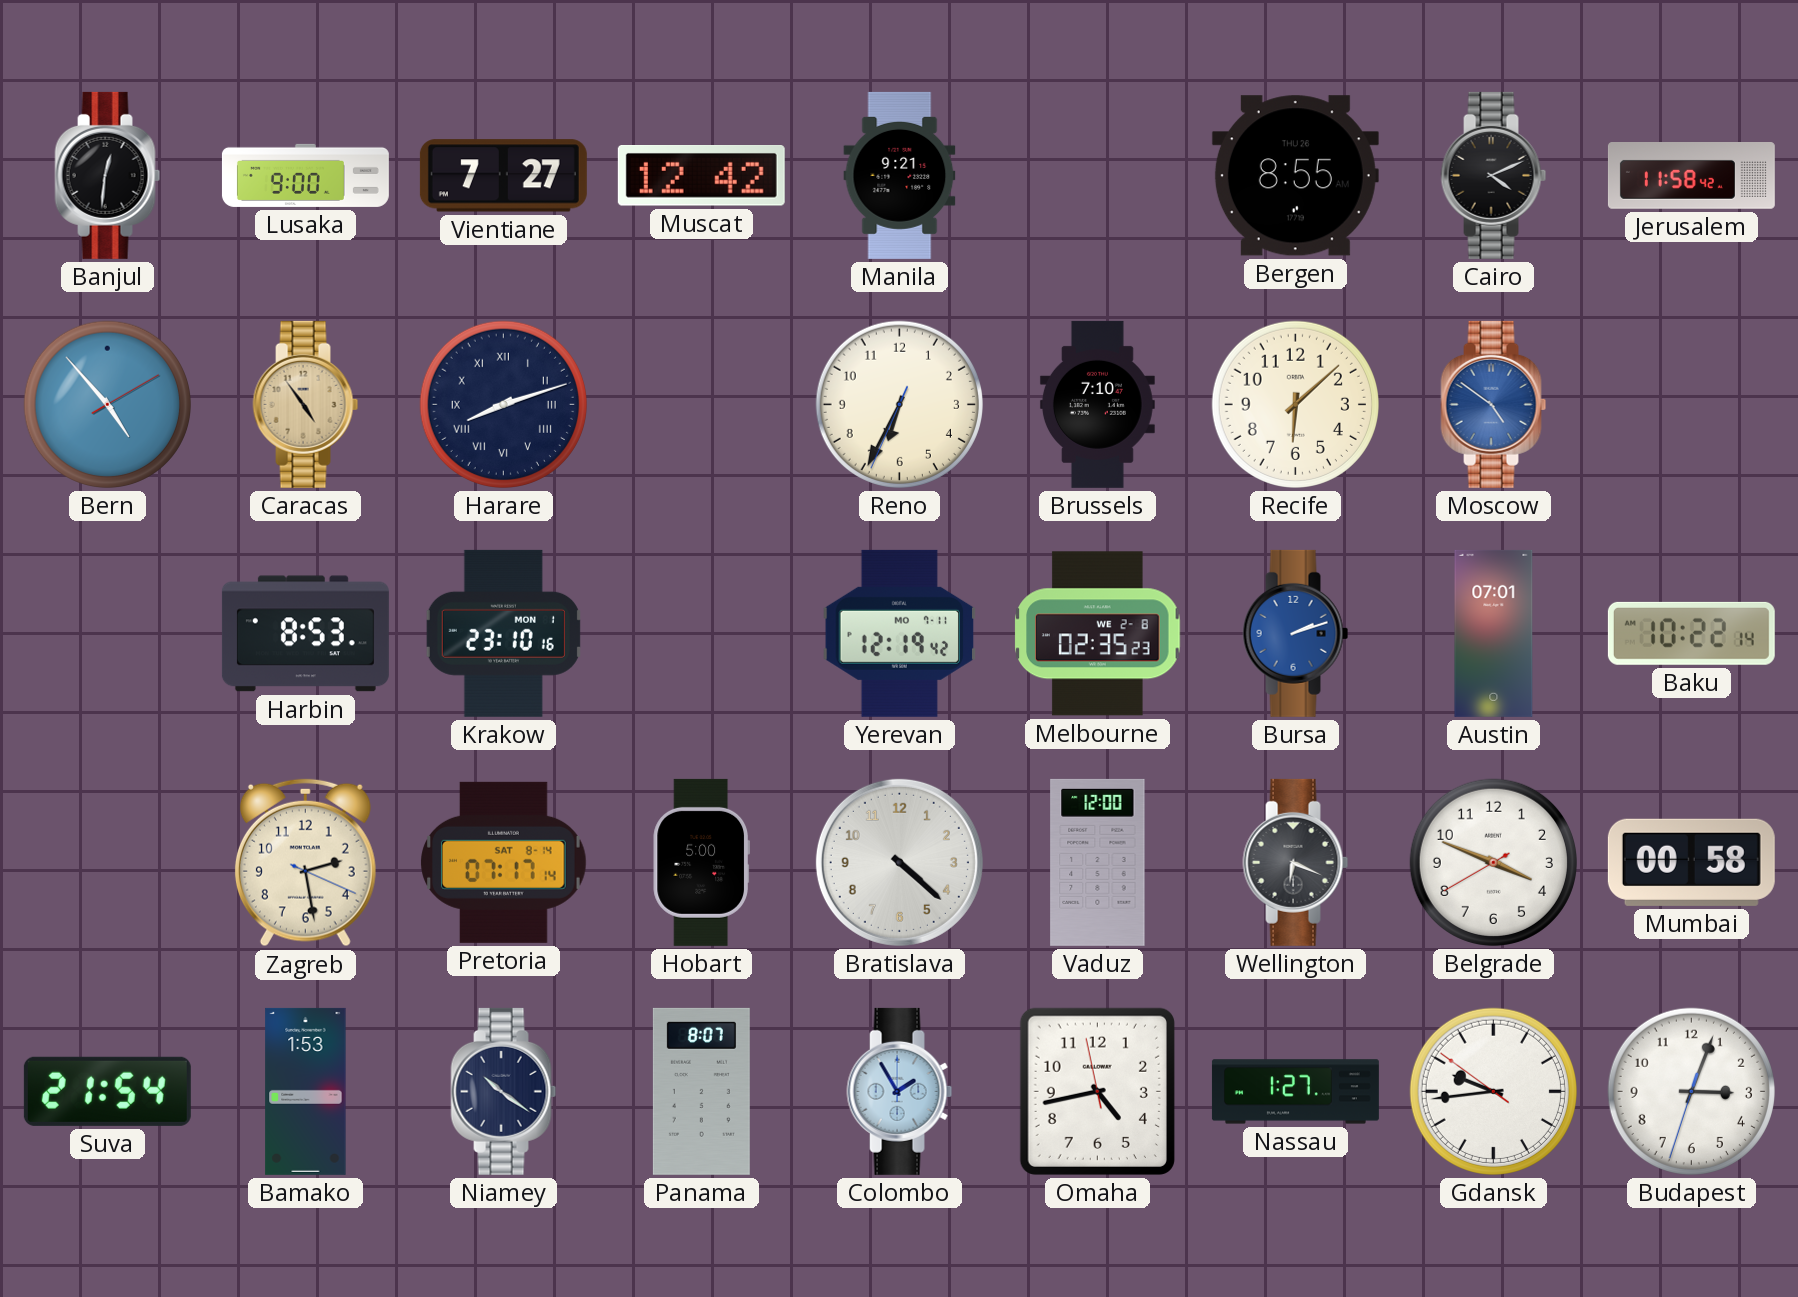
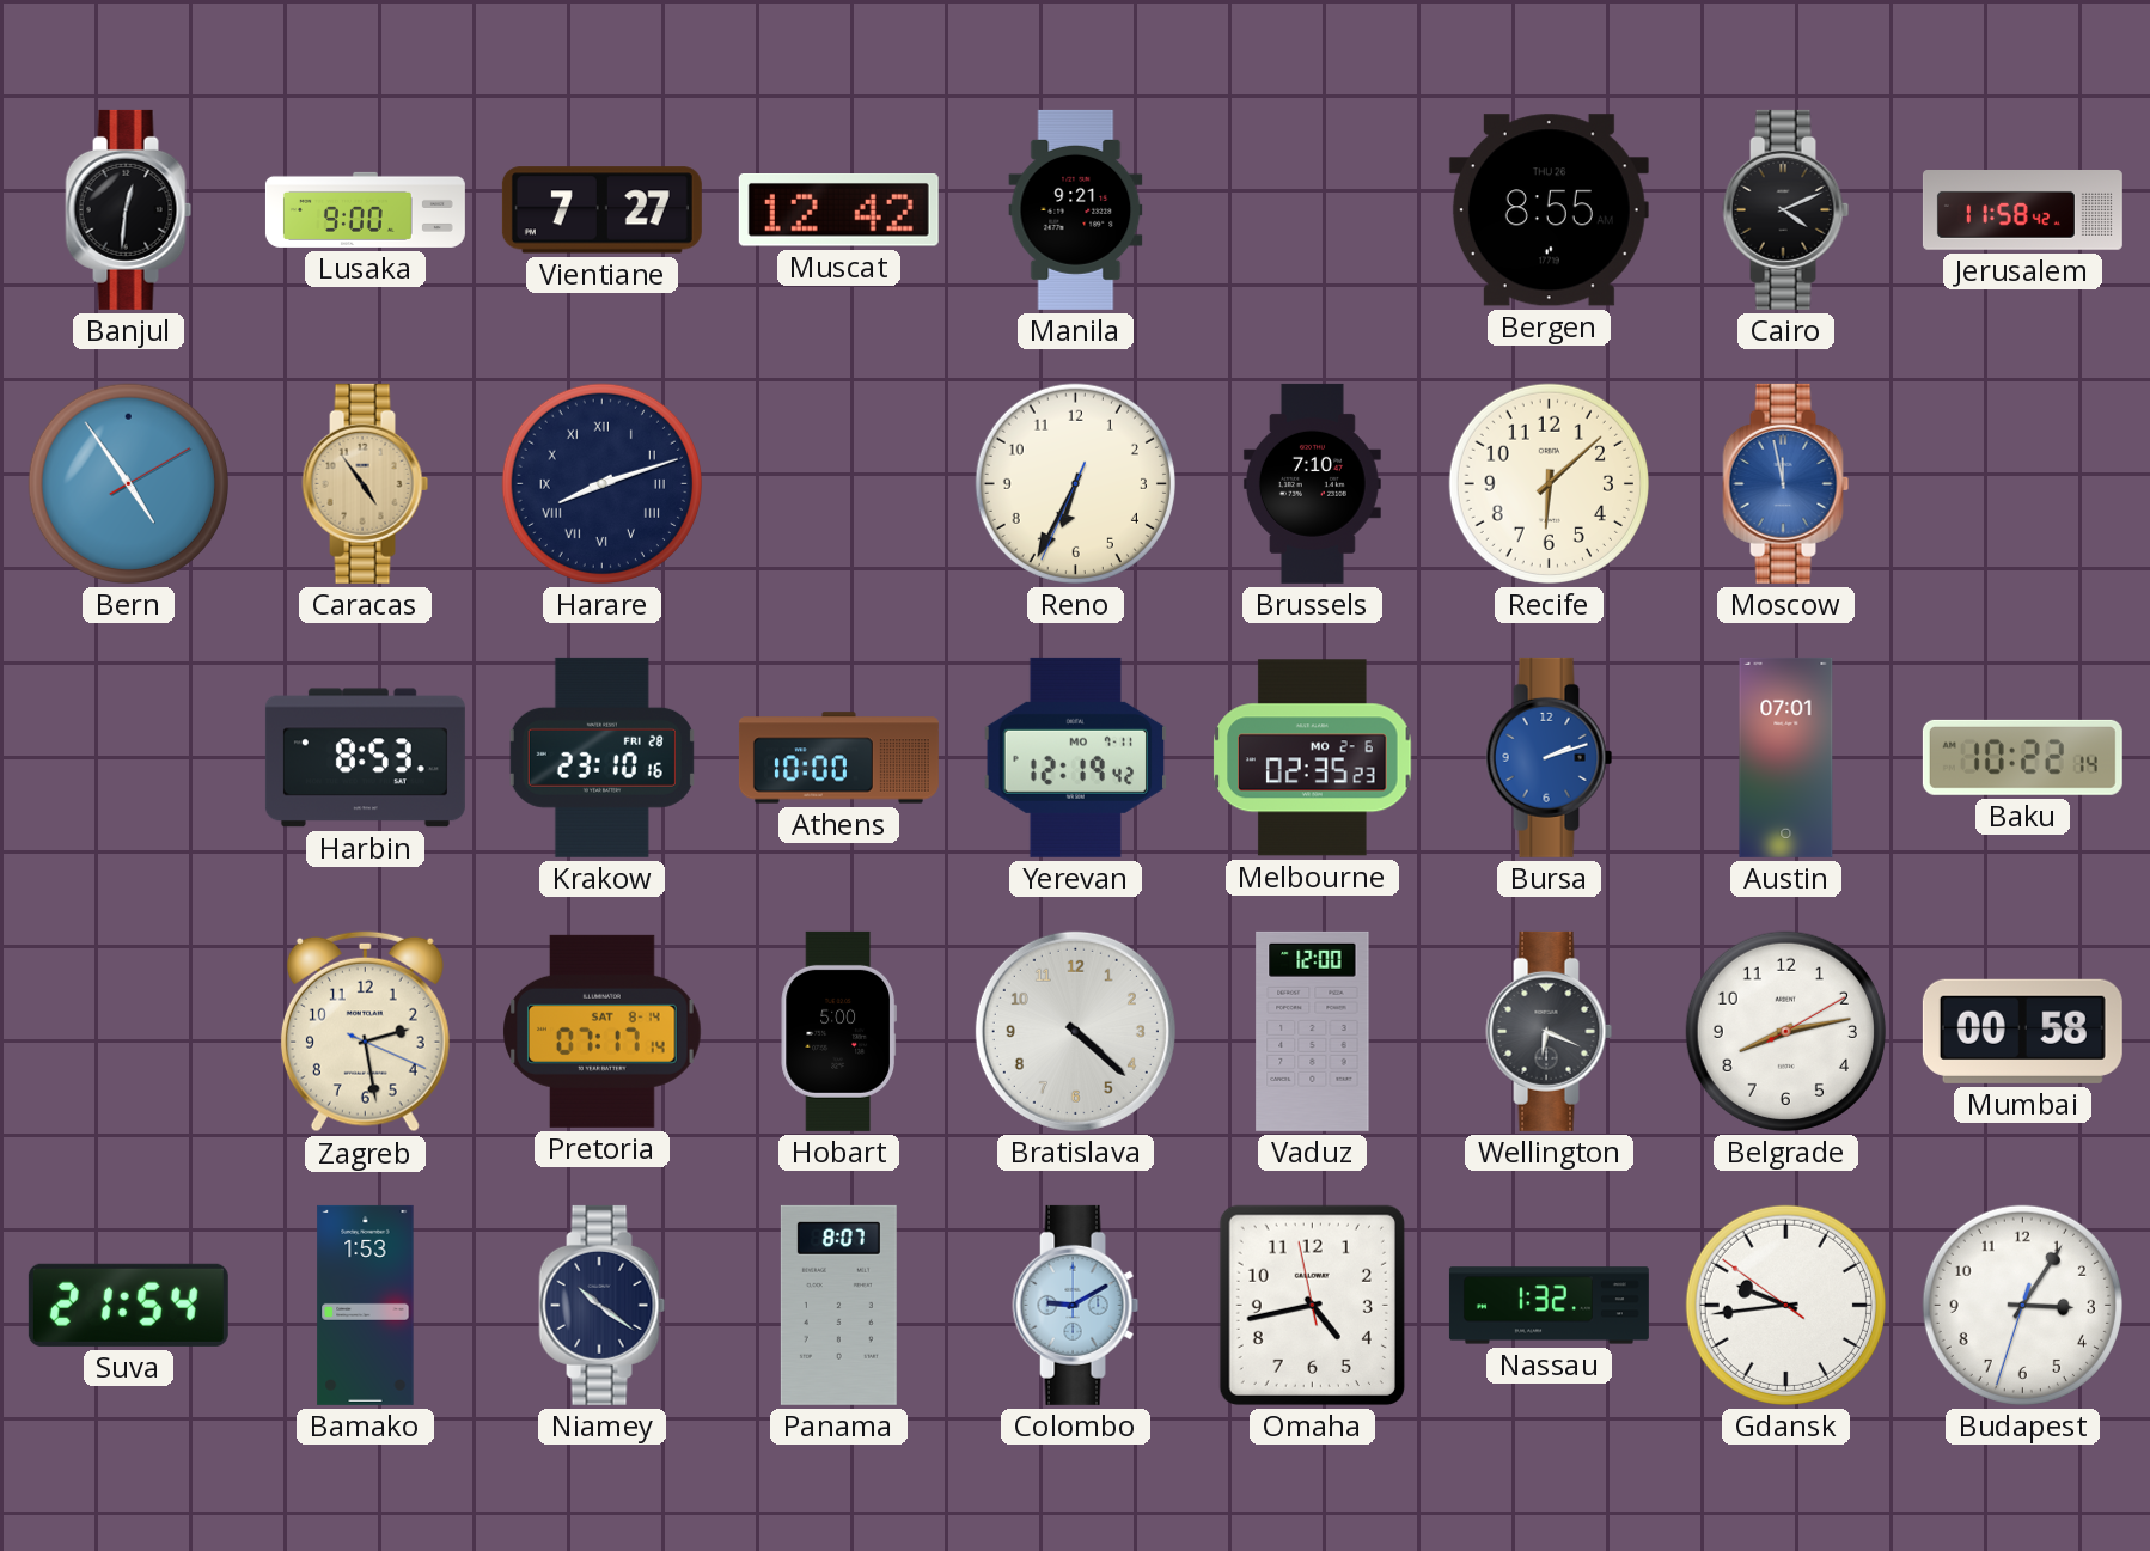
Bern: 4:53 -> 4:54
Moscow: 4:51 -> 11:58
Krakow date: MON 1 -> FRI 28
Athens: none -> 10:00
Melbourne date: WE 2-8 -> MO 2-6
Belgrade: 3:48 -> 8:13
Colombo: 1:55 -> 9:10
Nassau: 1:27 -> 1:32
Budapest: 3:03 -> 3:05
